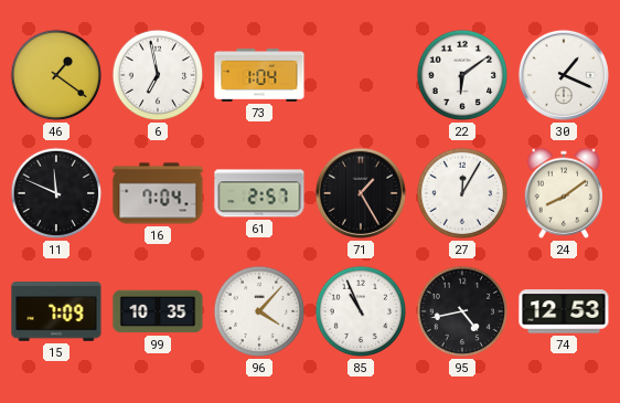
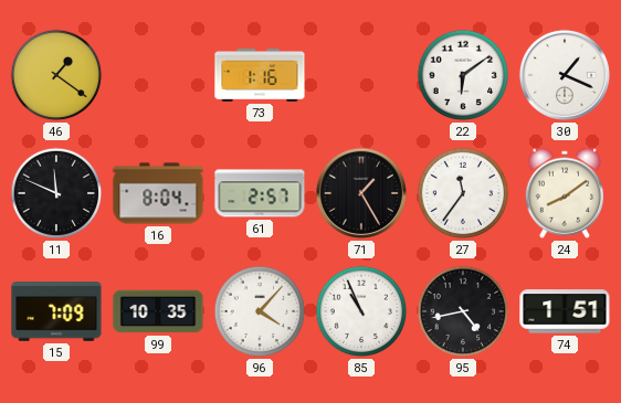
6: 6:58 -> none
73: 1:04 -> 1:16
16: 7:04 -> 8:04
27: 12:05 -> 11:36
74: 12:53 -> 1:51
